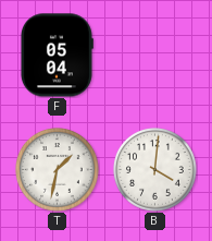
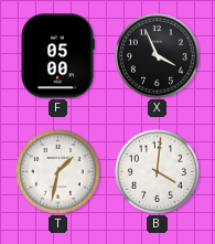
F: 05:04 -> 05:00
X: none -> 3:56
